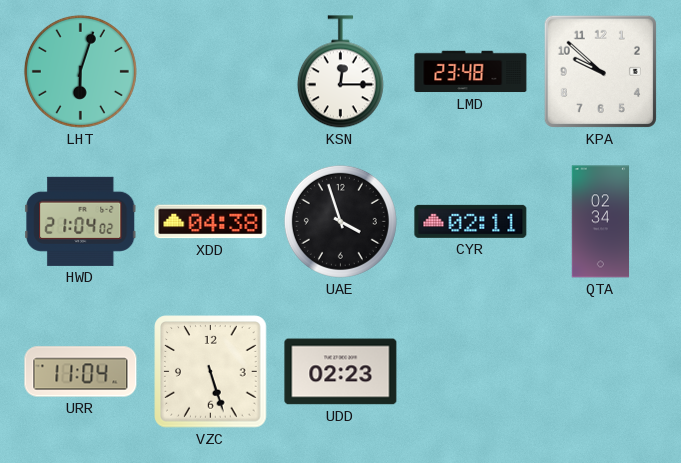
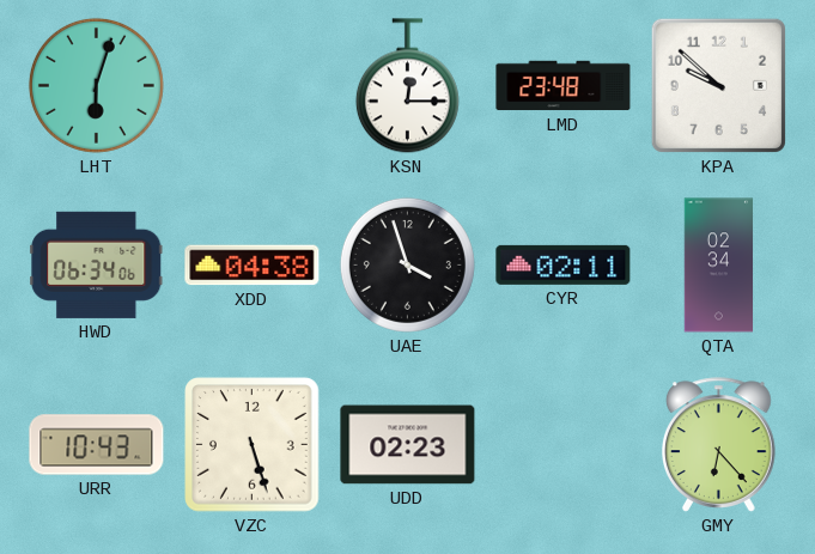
HWD: 21:04 -> 06:34
URR: 11:04 -> 10:43
GMY: none -> 6:23
